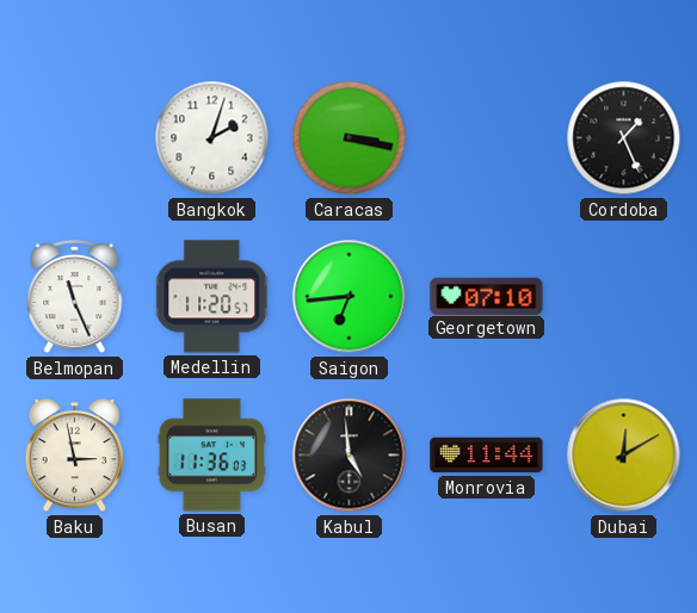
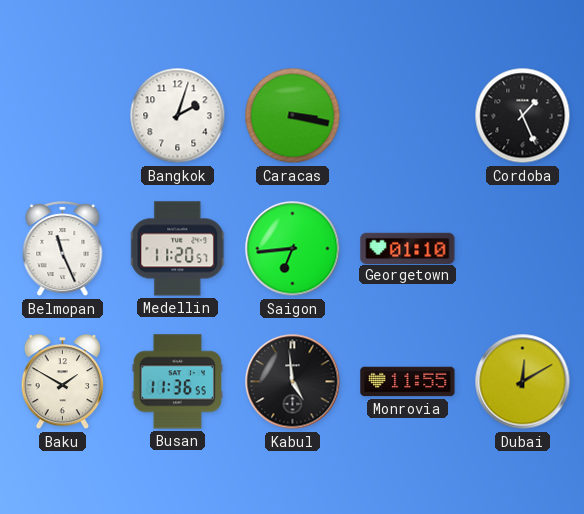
Georgetown: 07:10 -> 01:10
Baku: 2:58 -> 1:50
Busan: 11:36:03 -> 11:36:55
Monrovia: 11:44 -> 11:55
